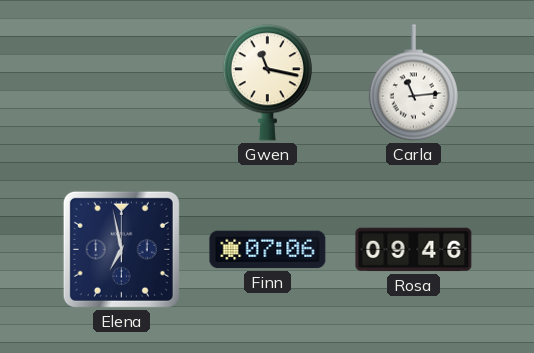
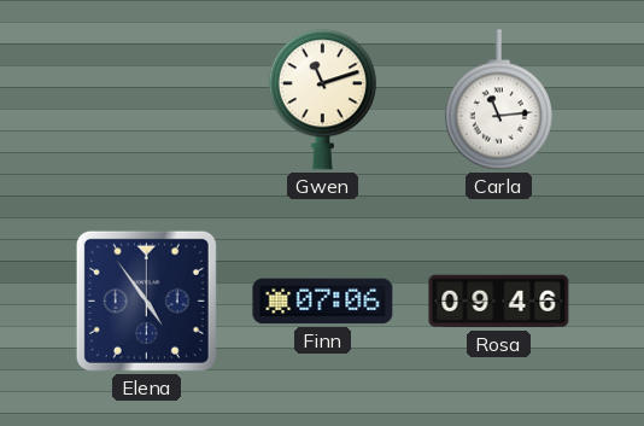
Gwen: 11:17 -> 11:12
Elena: 6:58 -> 4:54
